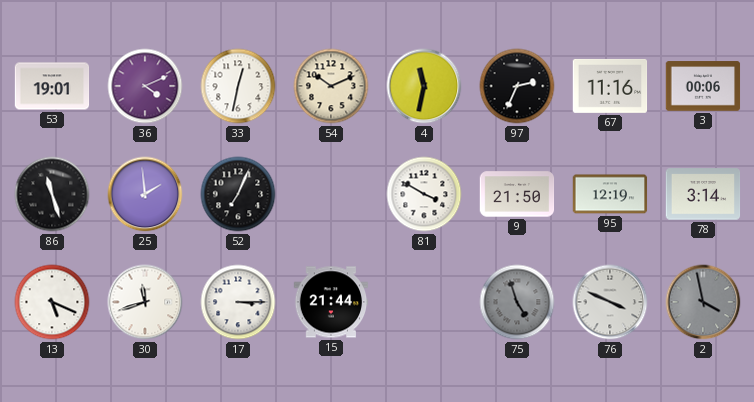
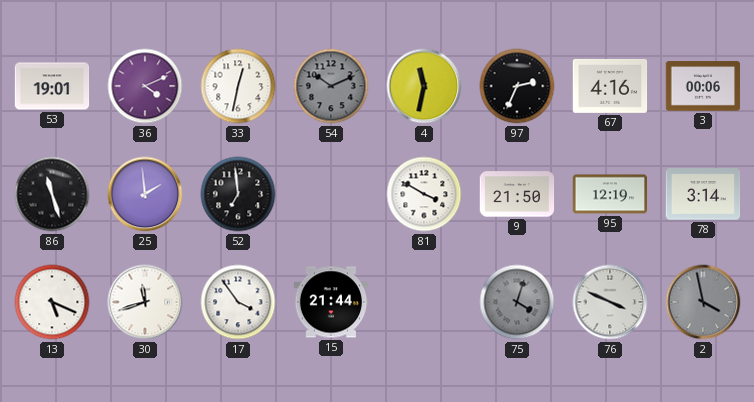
54 dial: cream -> grey
67: 11:16 -> 4:16
52: 7:04 -> 6:59
17: 3:15 -> 3:54
75: 4:57 -> 4:03
